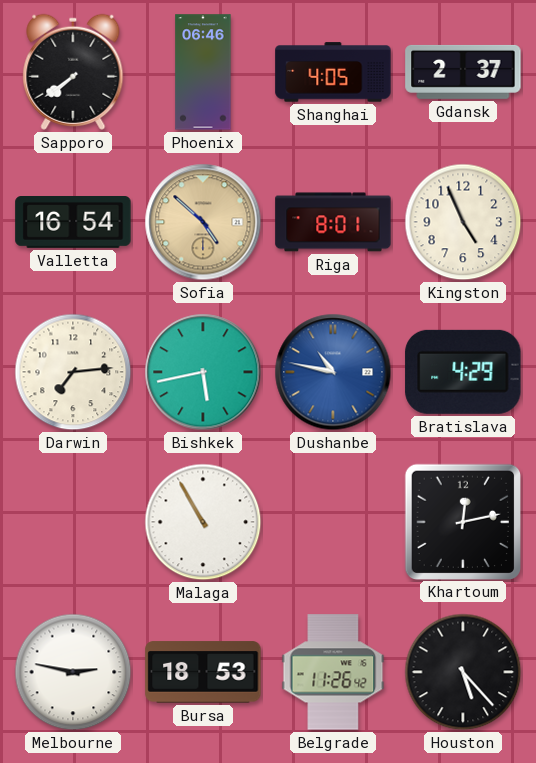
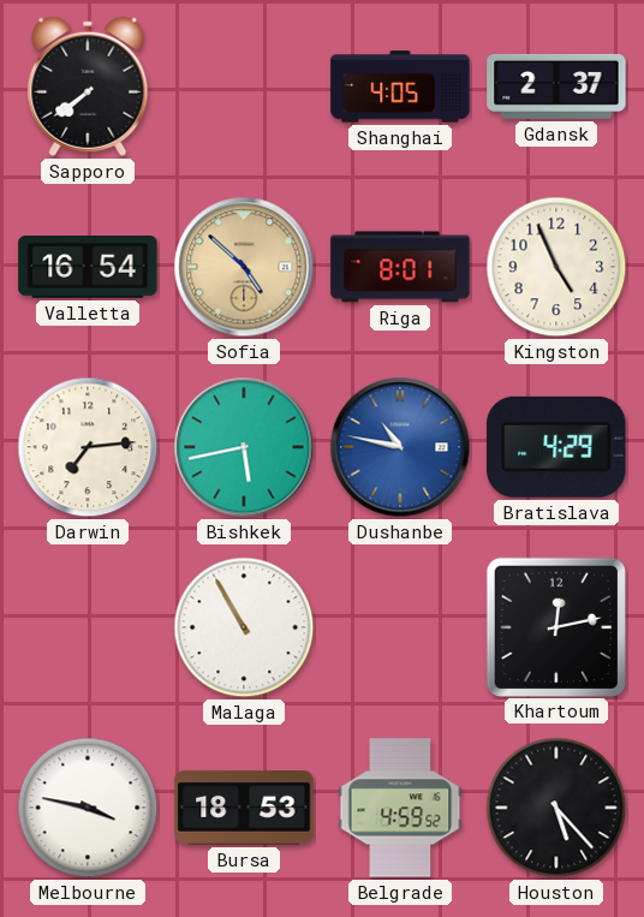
Phoenix: 06:46 -> none
Melbourne: 2:47 -> 3:47
Belgrade: 11:26 -> 4:59
